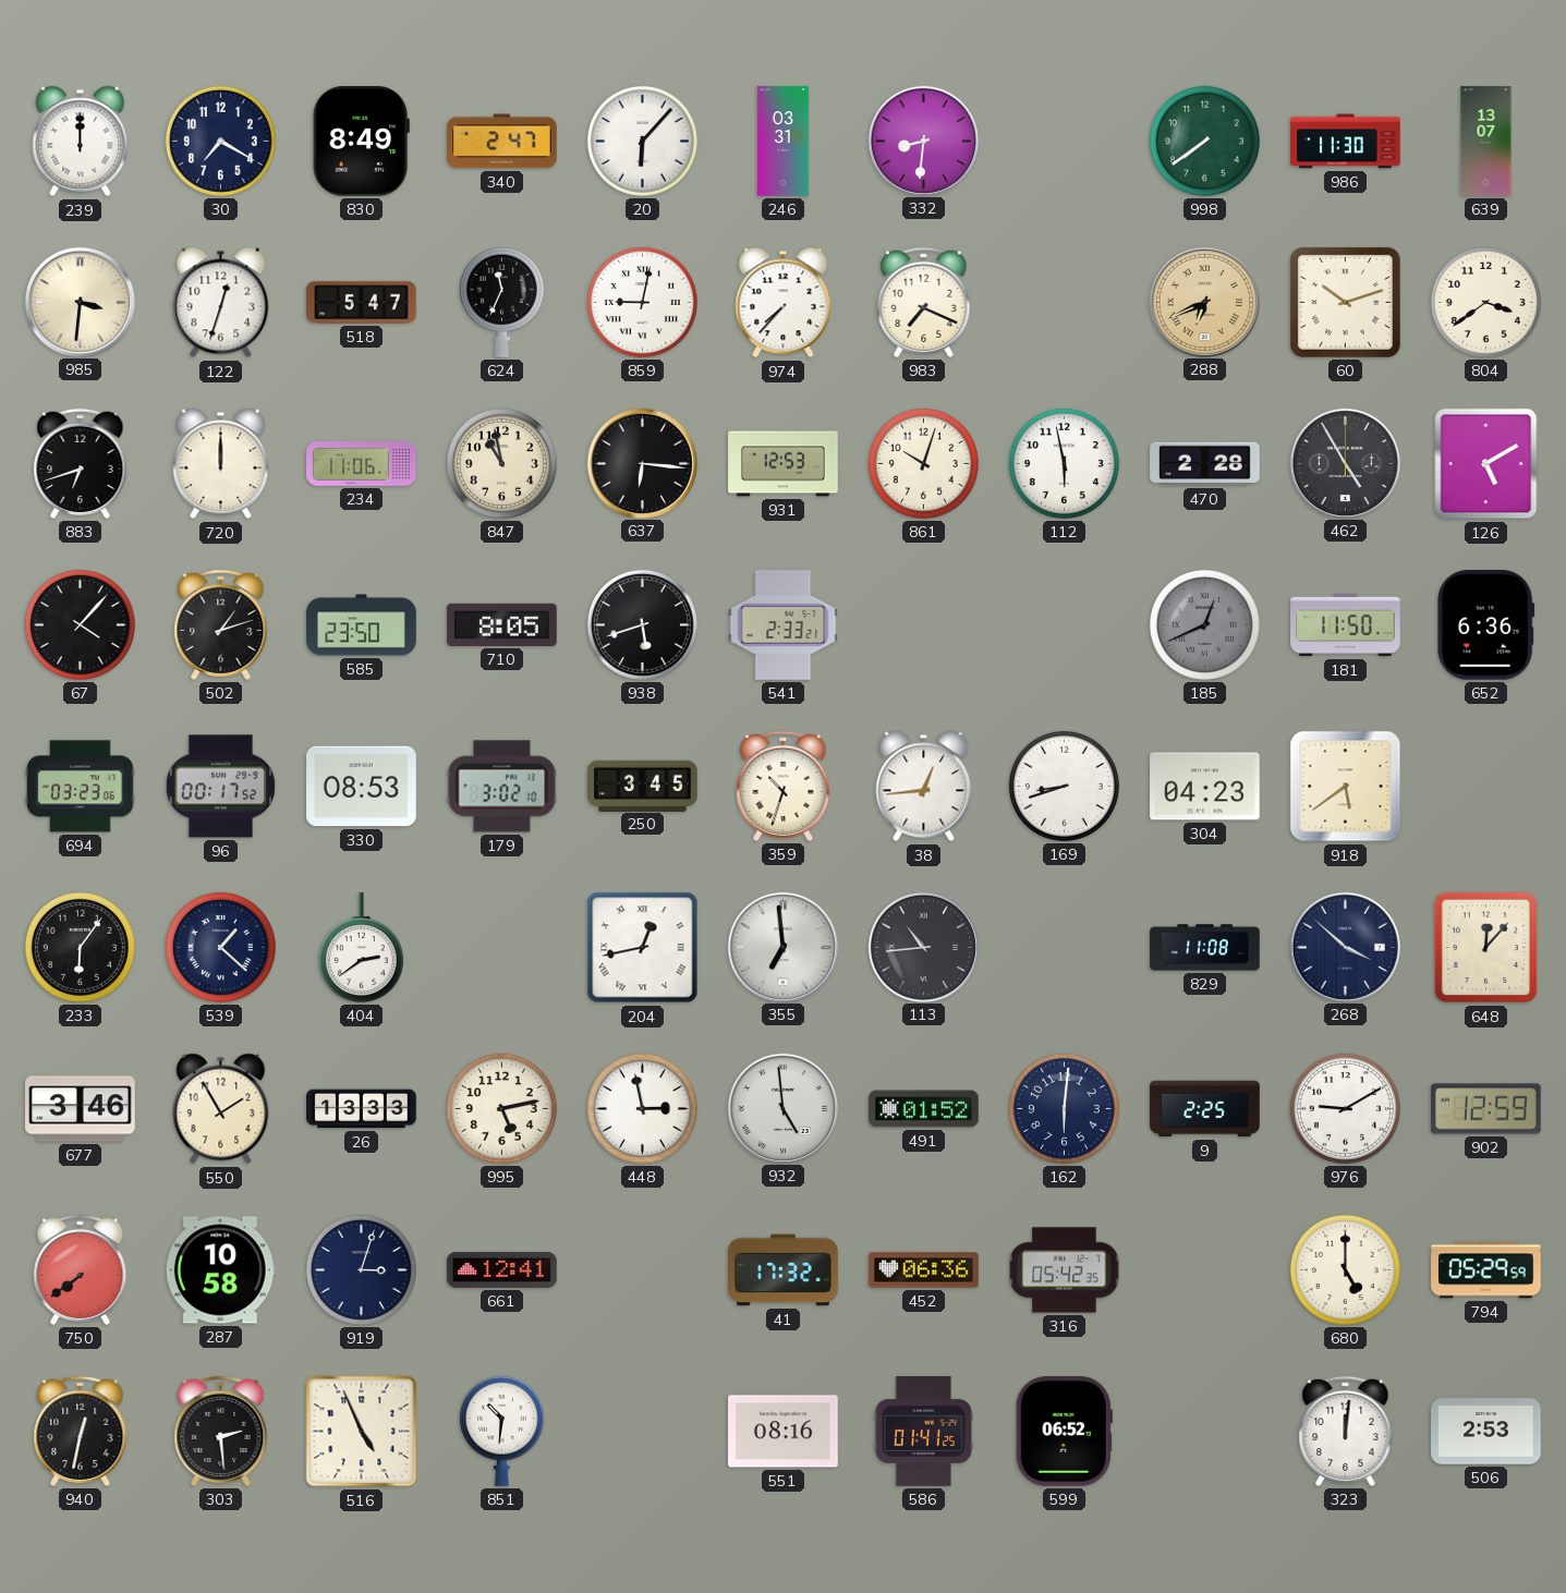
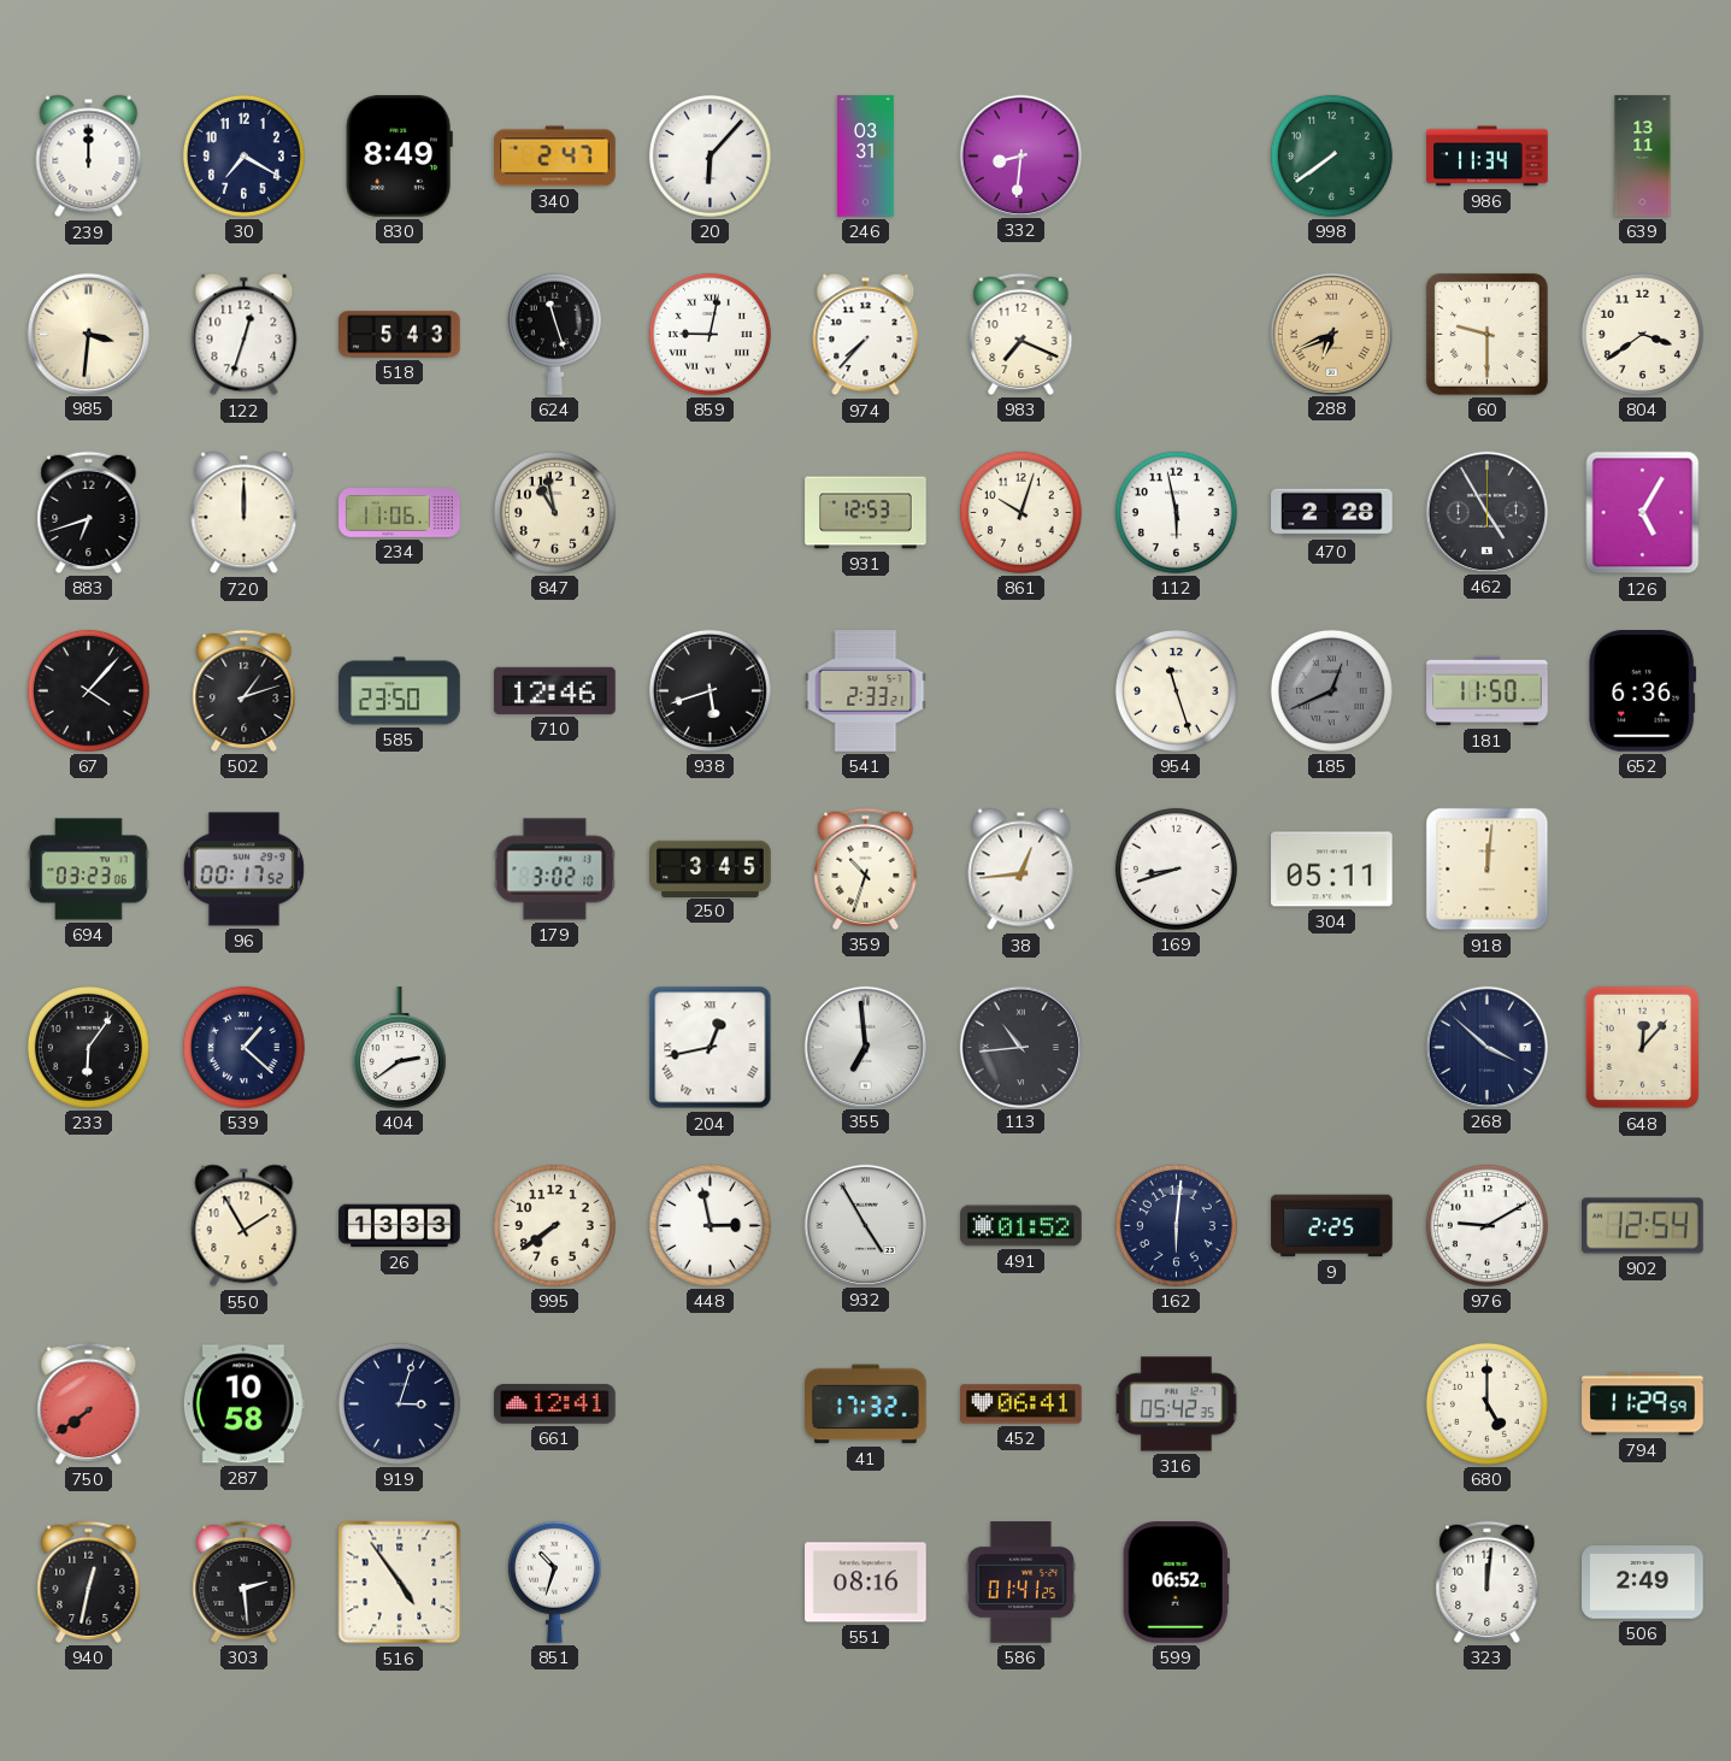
986: 11:30 -> 11:34
639: 13:07 -> 13:11
518: 5:47 -> 5:43
624: 11:34 -> 11:27
60: 10:12 -> 9:30
637: 6:16 -> none
126: 5:10 -> 5:05
710: 8:05 -> 12:46
954: none -> 11:27
330: 08:53 -> none
304: 04:23 -> 05:11
918: 5:39 -> 12:01
829: 11:08 -> none
677: 3:46 -> none
995: 5:13 -> 7:39
932: 4:59 -> 4:55
902: 12:59 -> 12:54
452: 06:36 -> 06:41
794: 05:29 -> 11:29
516: 4:56 -> 4:54
851: 10:31 -> 10:33
506: 2:53 -> 2:49
